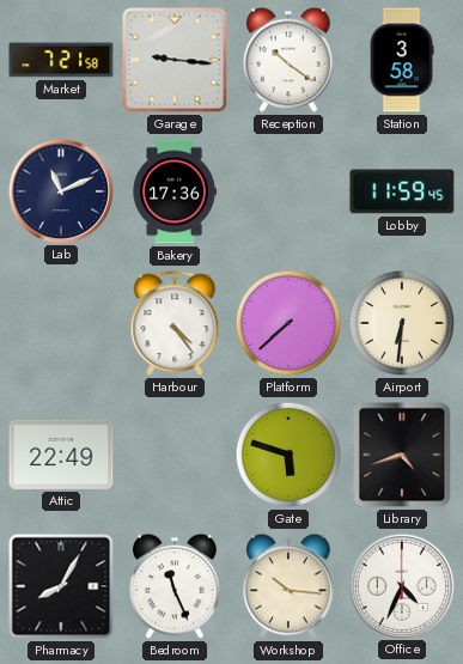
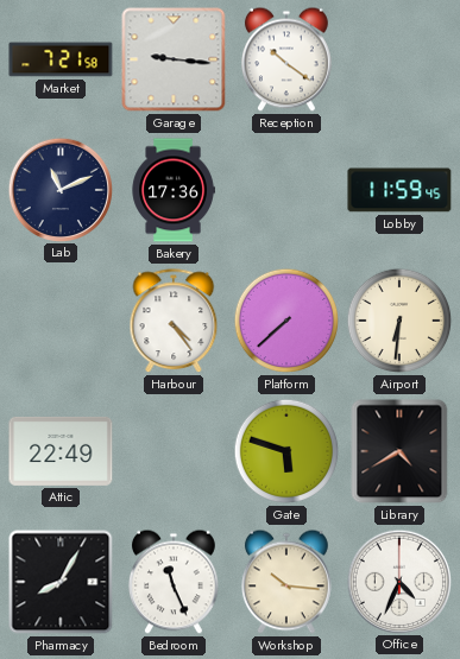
Station: 3:58 -> none
Library: 4:42 -> 4:40
